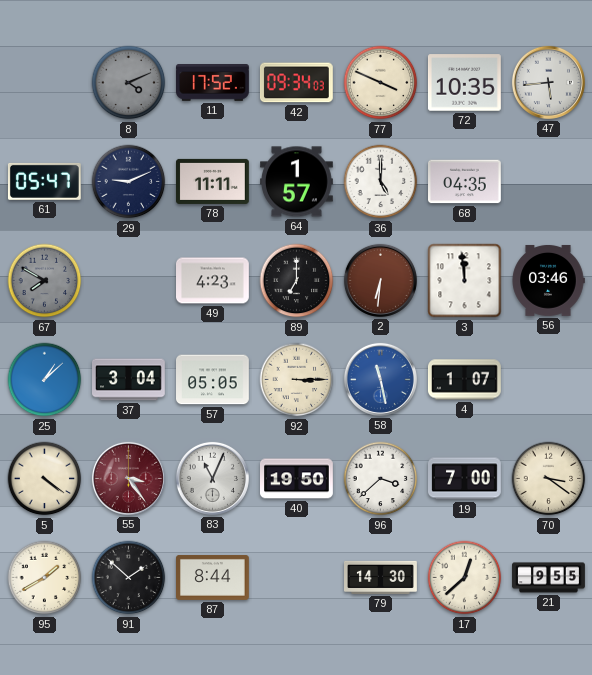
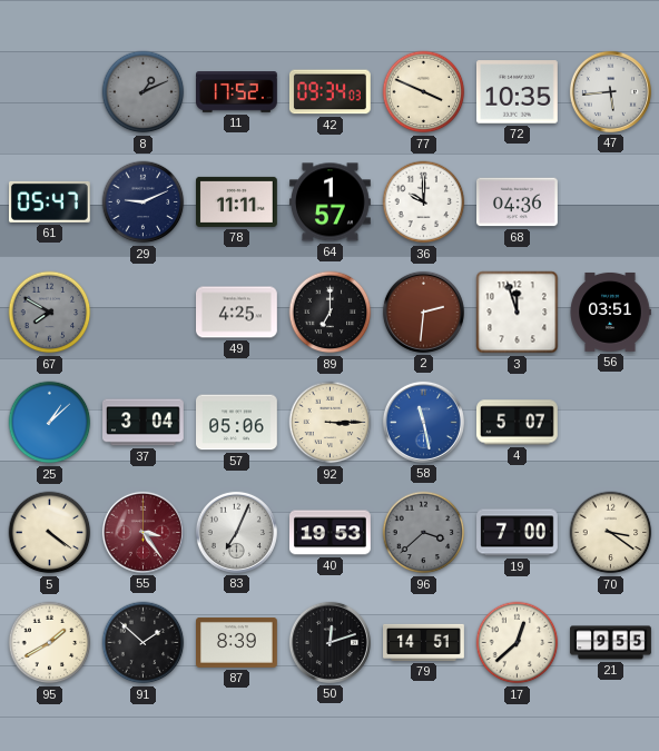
8: 4:11 -> 1:11
36: 5:00 -> 10:00
68: 04:35 -> 04:36
49: 4:23 -> 4:25
2: 6:31 -> 2:31
3: 11:59 -> 11:57
56: 03:46 -> 03:51
57: 05:05 -> 05:06
4: 1:07 -> 5:07
83: 11:04 -> 7:04
40: 19:50 -> 19:53
96 dial: white -> grey
87: 8:44 -> 8:39
50: none -> 12:12
79: 14:30 -> 14:51
